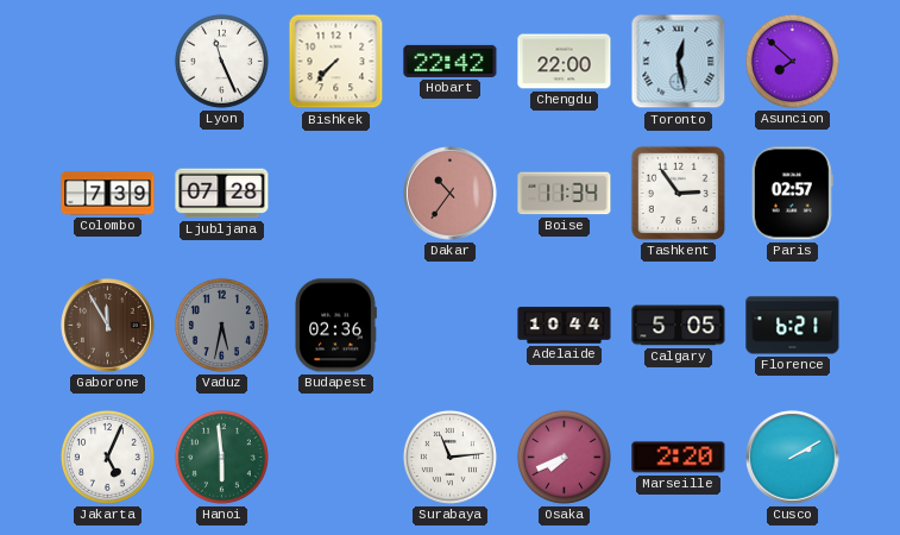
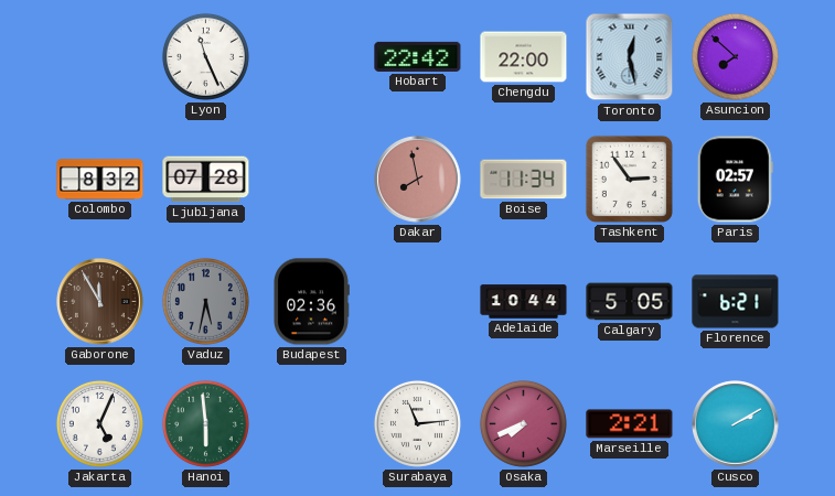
Bishkek: 7:37 -> none
Colombo: 7:39 -> 8:32
Dakar: 10:36 -> 7:58
Marseille: 2:20 -> 2:21
